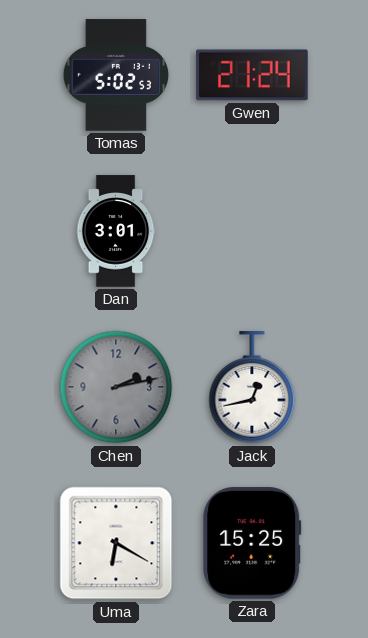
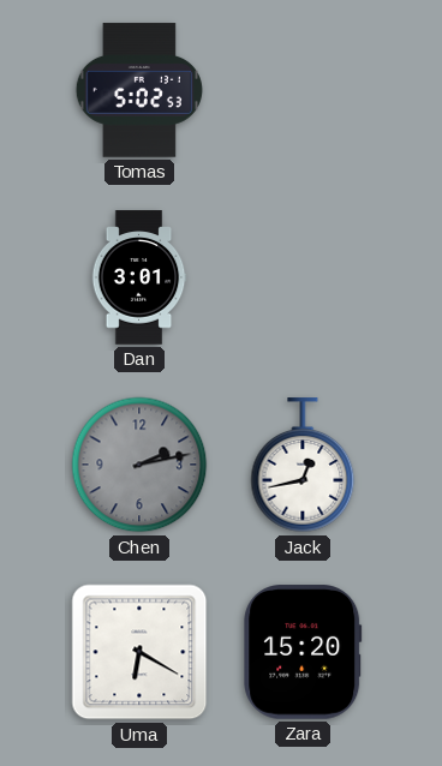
Gwen: 21:24 -> none
Zara: 15:25 -> 15:20
